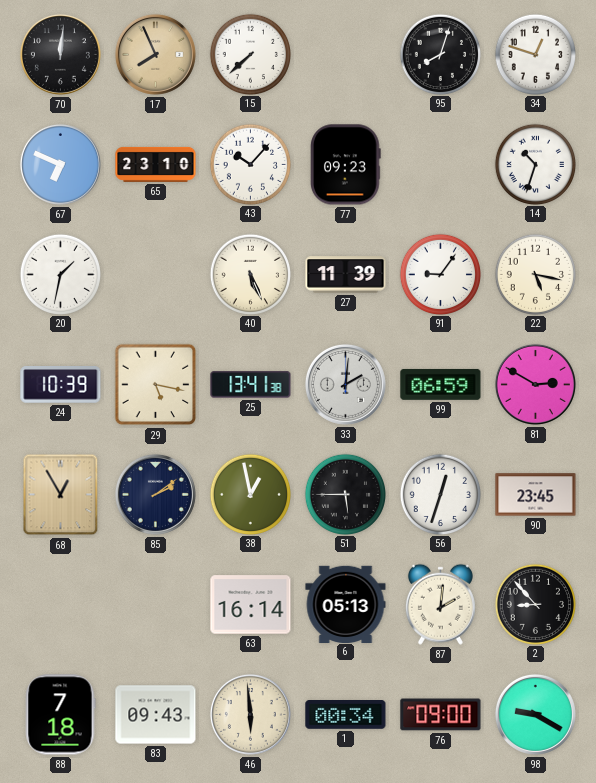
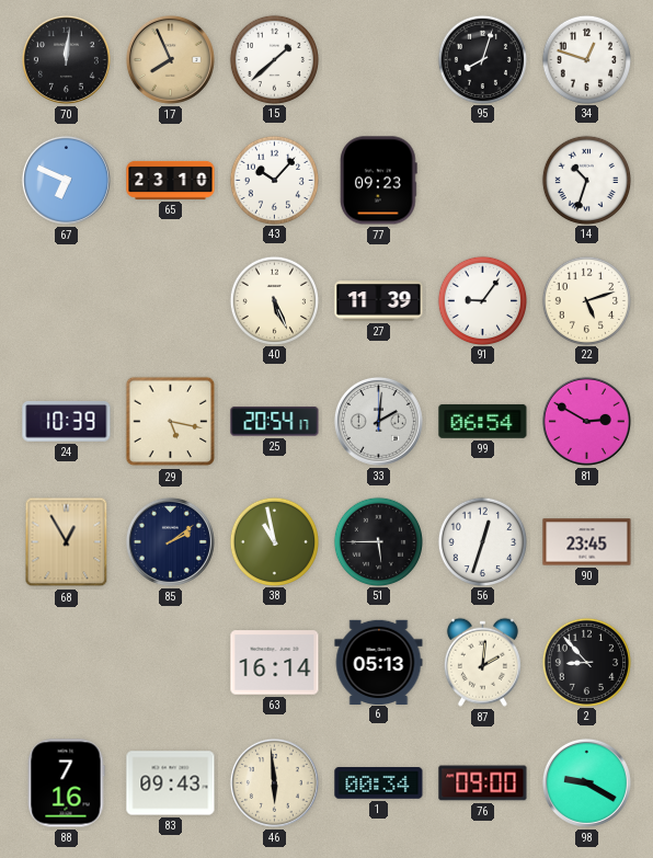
15: 7:38 -> 1:38
20: 1:32 -> none
22: 5:17 -> 5:12
25: 13:41 -> 20:54
99: 06:59 -> 06:54
38: 12:58 -> 10:58
88: 7:18 -> 7:16
